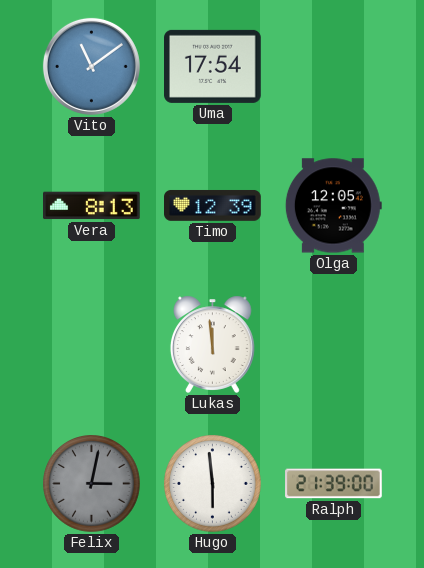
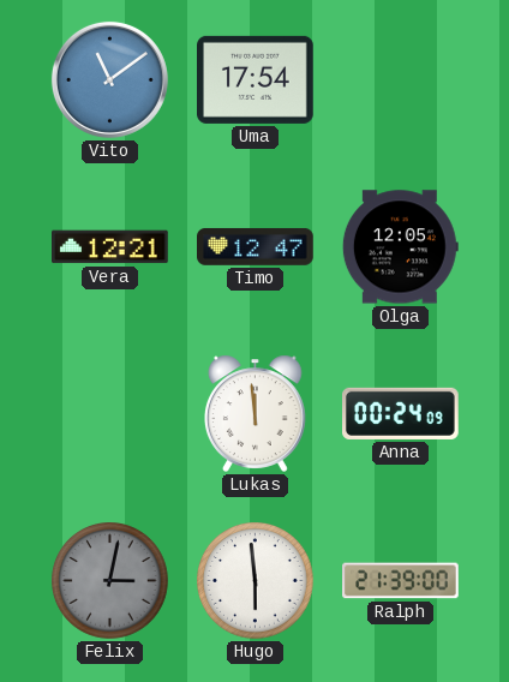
Vera: 8:13 -> 12:21
Timo: 12:39 -> 12:47
Anna: none -> 00:24
